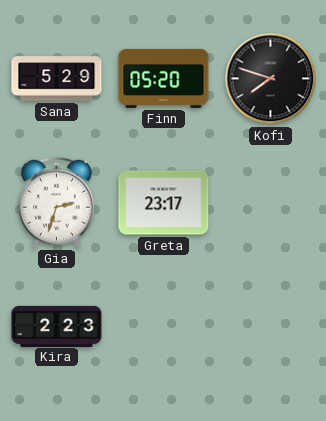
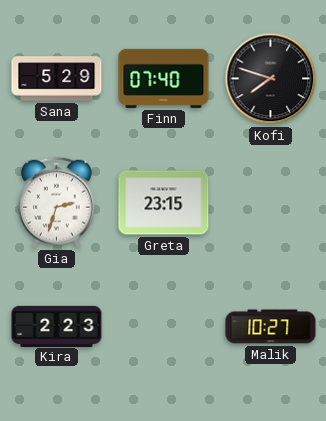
Finn: 05:20 -> 07:40
Greta: 23:17 -> 23:15
Malik: none -> 10:27
